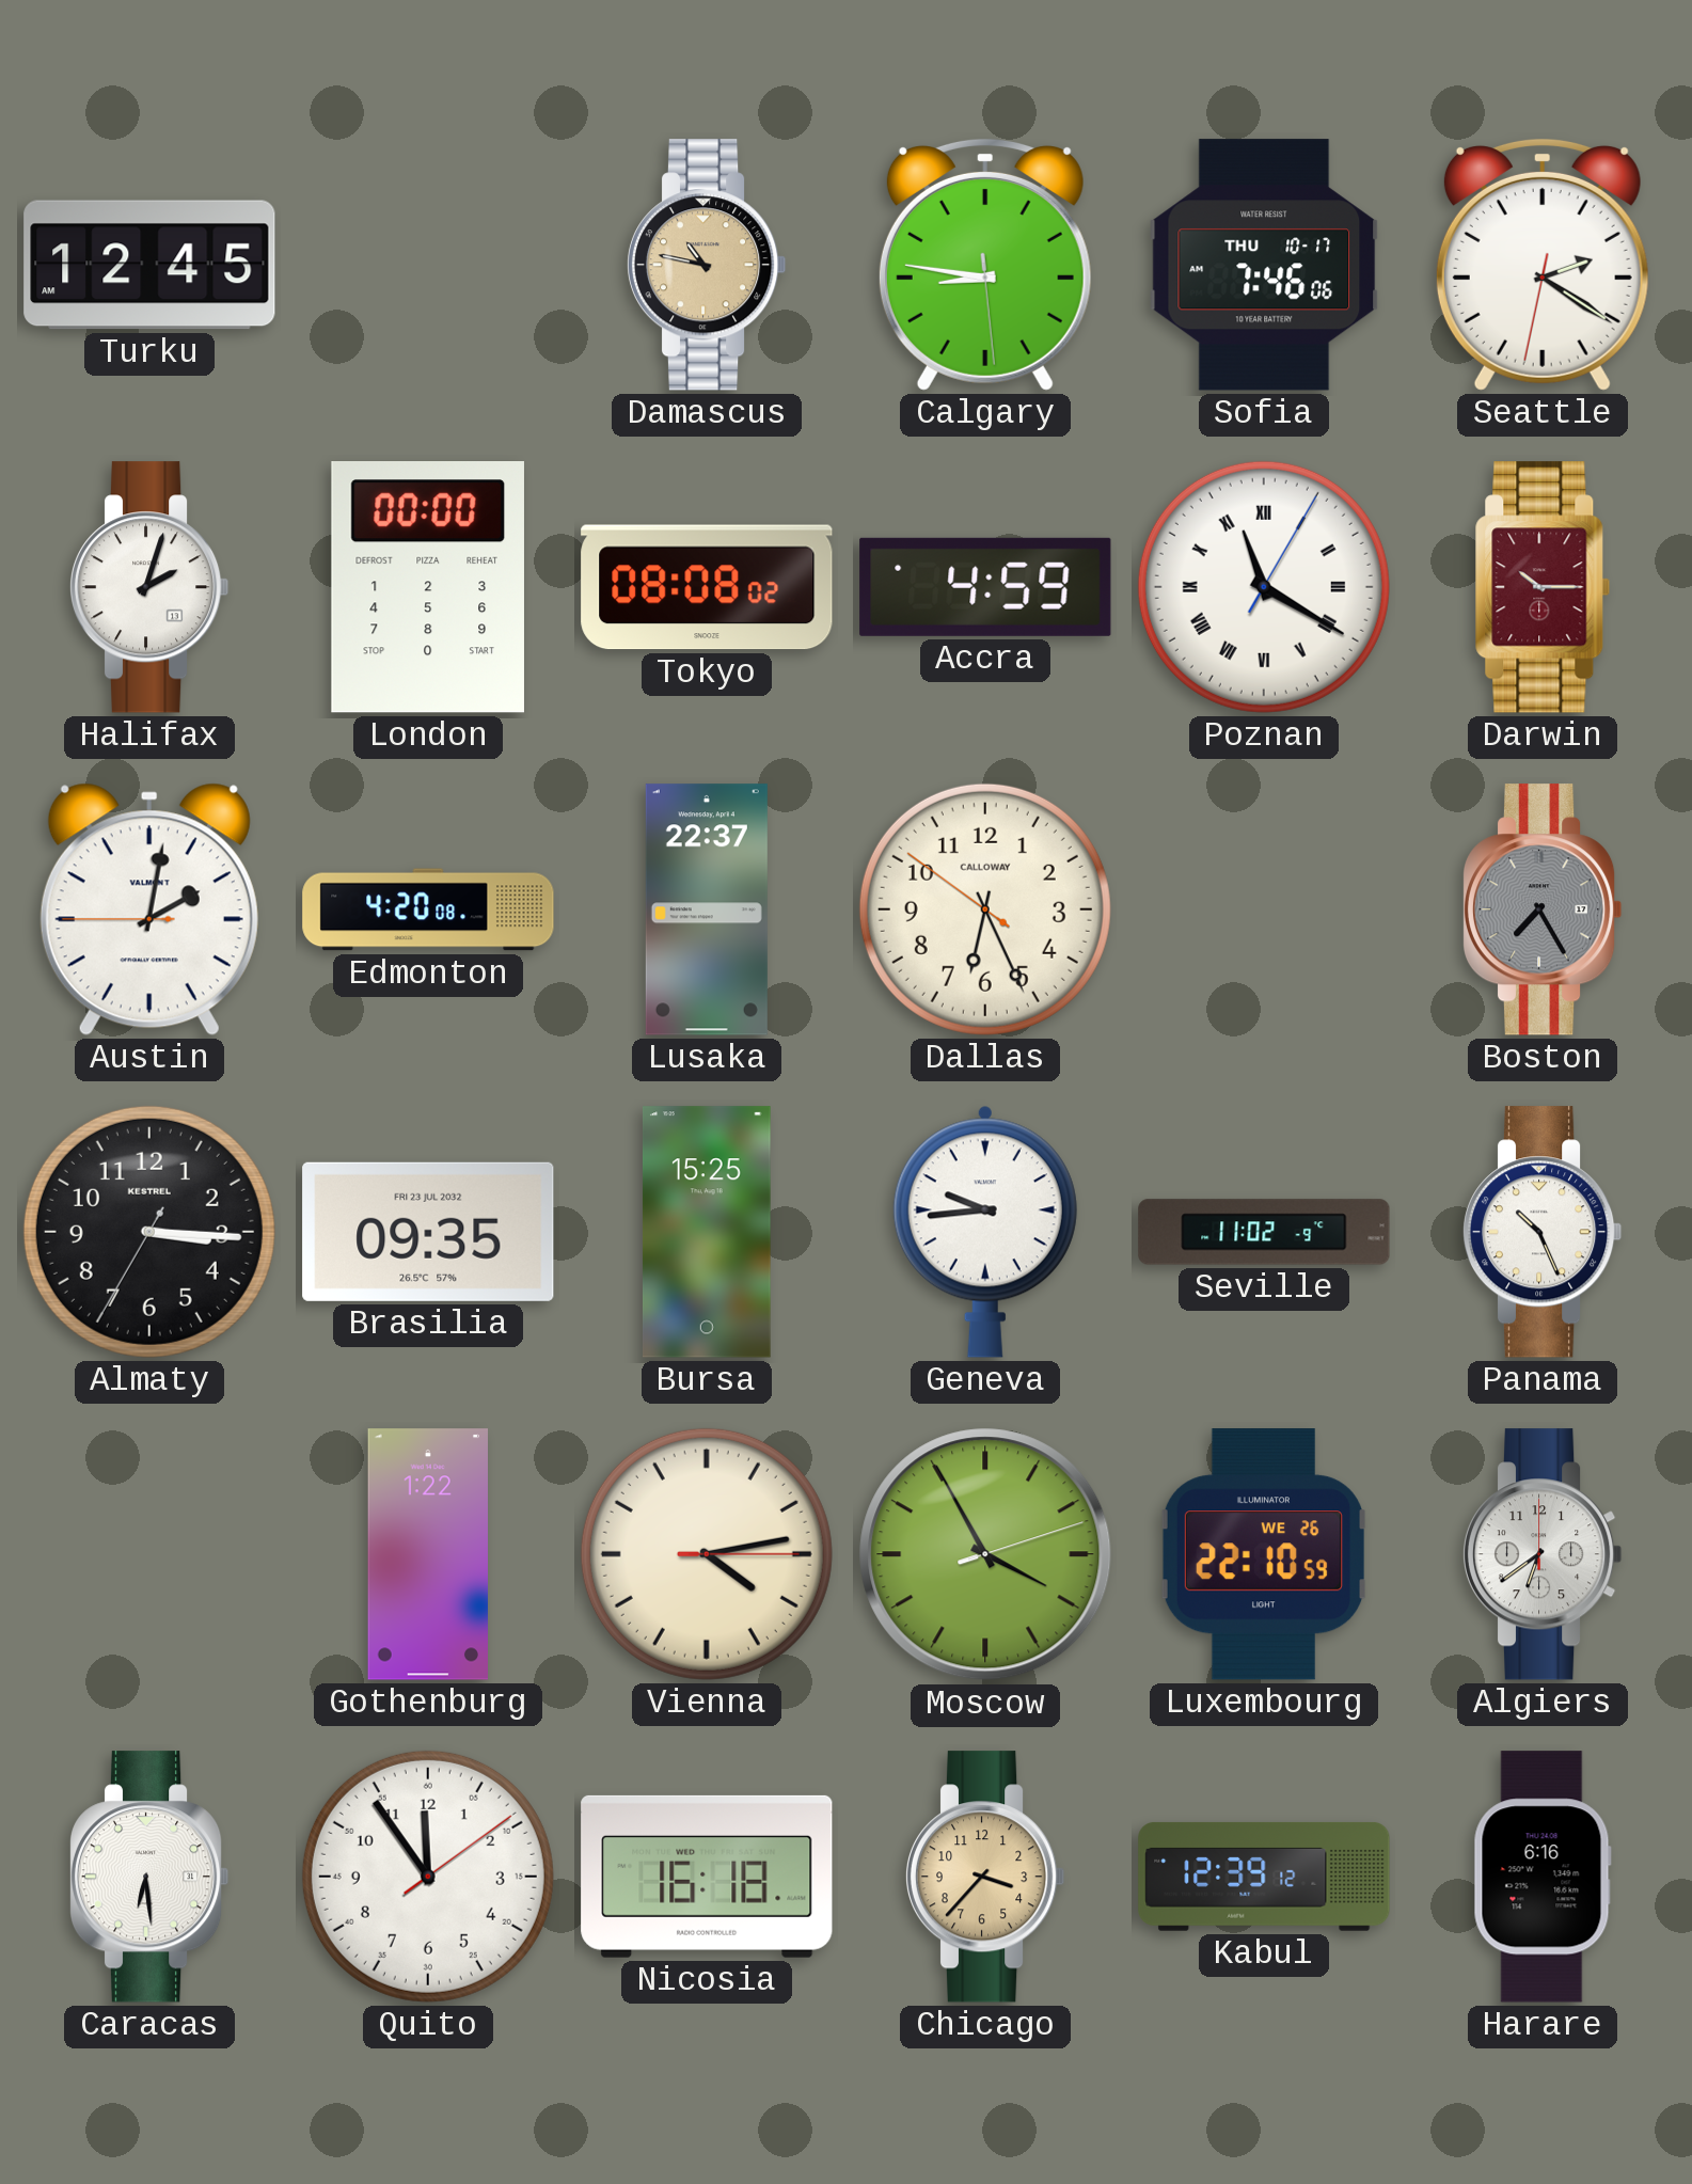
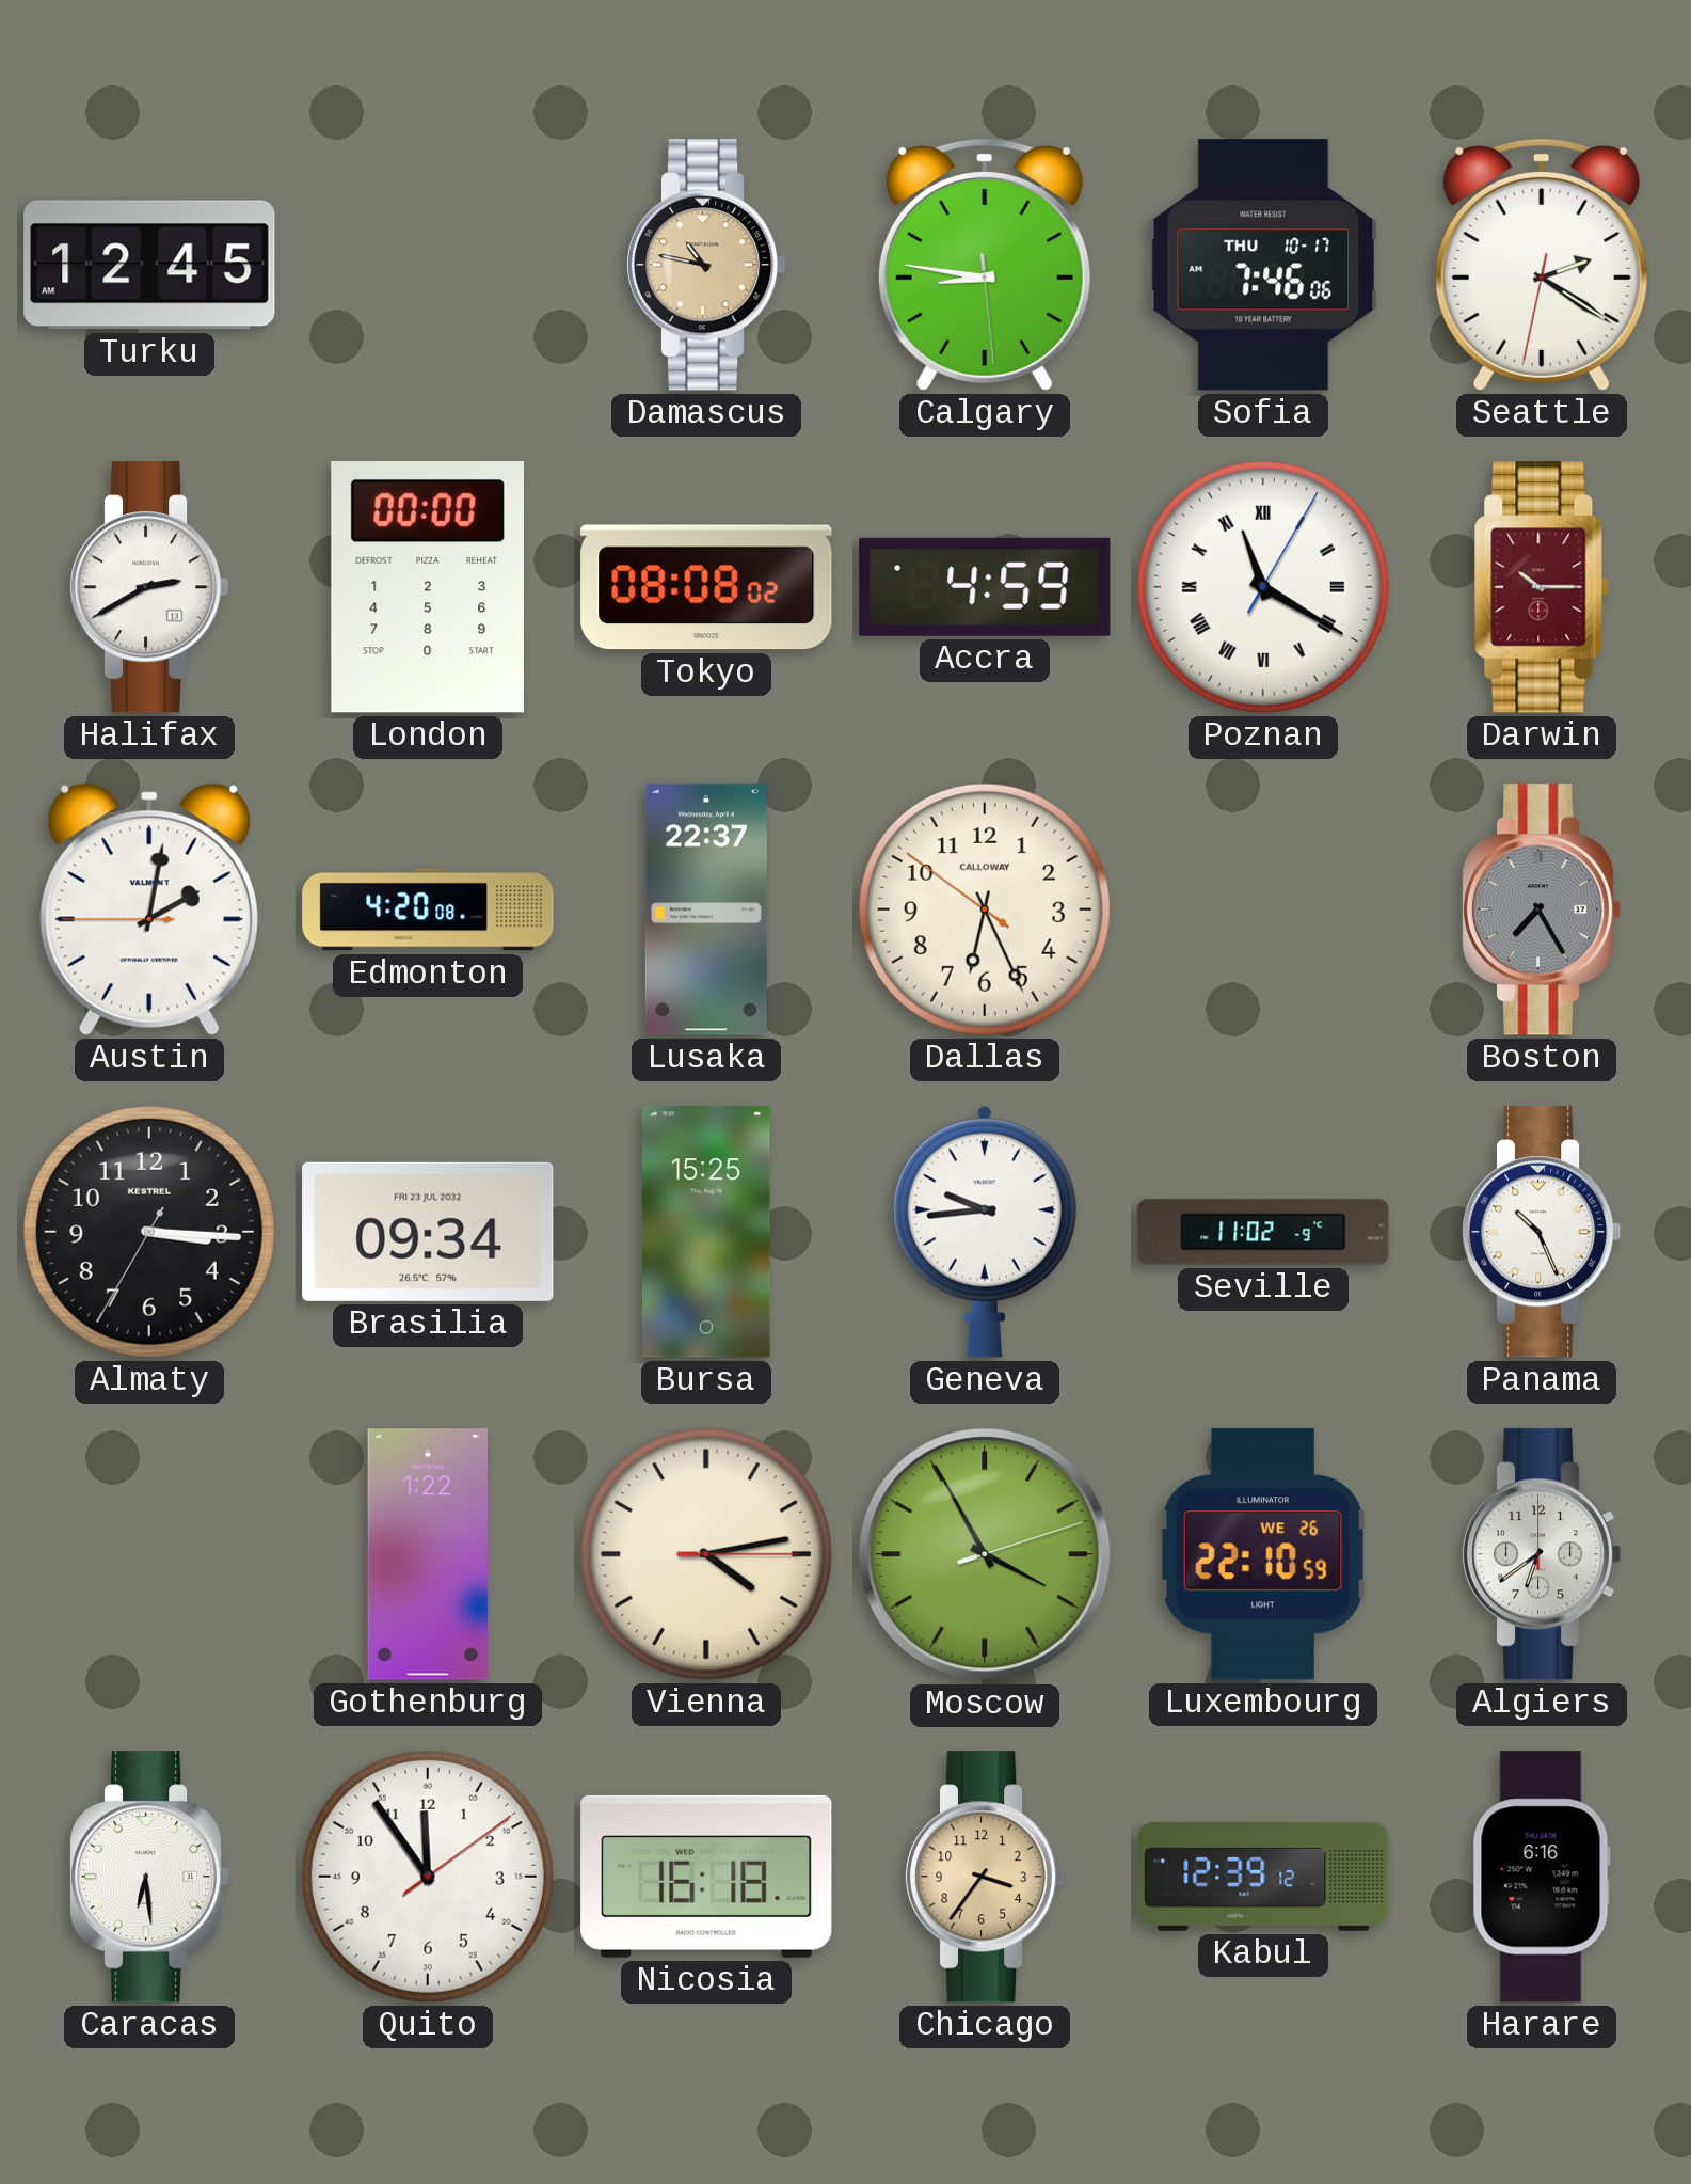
Halifax: 2:03 -> 2:40
Brasilia: 09:35 -> 09:34
Chicago: 3:37 -> 3:36
